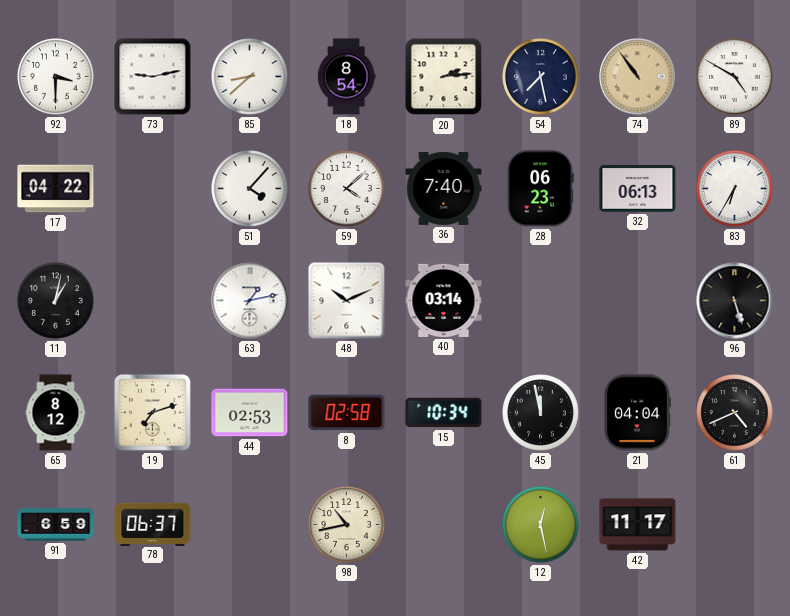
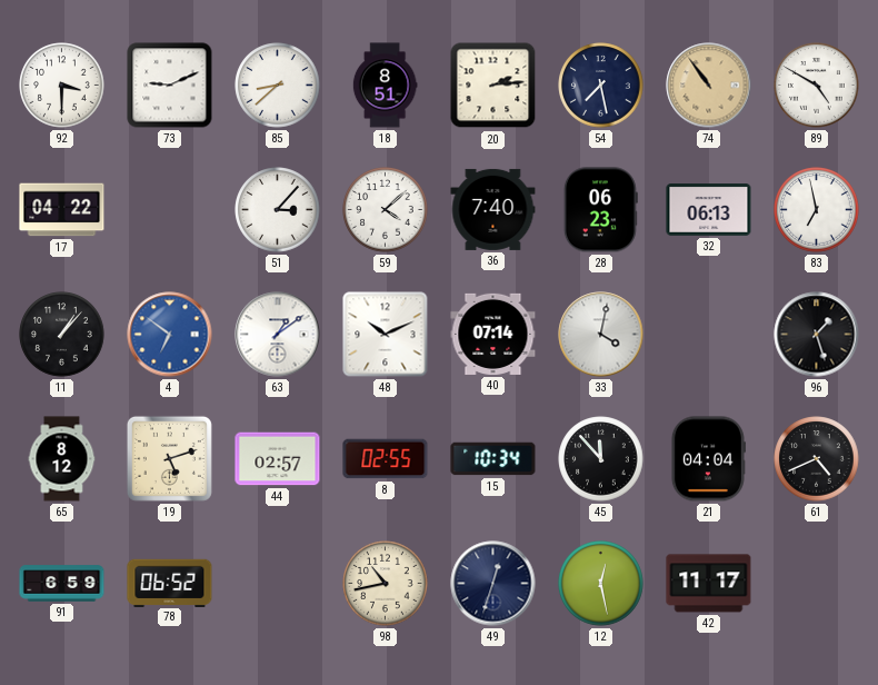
73: 9:13 -> 9:11
18: 8:54 -> 8:51
51: 4:07 -> 3:07
83: 6:35 -> 6:58
11: 1:02 -> 1:07
4: none -> 6:51
63: 1:13 -> 1:09
40: 03:14 -> 07:14
33: none -> 4:02
96: 5:27 -> 1:27
19: 7:12 -> 5:12
44: 02:53 -> 02:57
8: 02:58 -> 02:55
45: 11:58 -> 11:53
78: 06:37 -> 06:52
49: none -> 12:33
